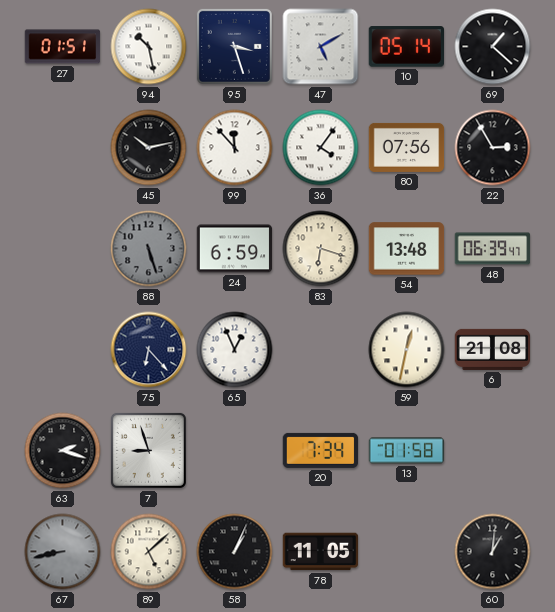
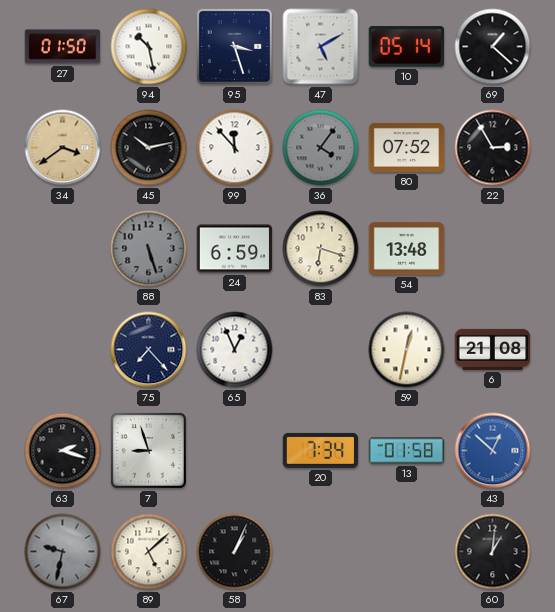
27: 01:51 -> 01:50
34: none -> 3:39
36 dial: white -> grey
80: 07:56 -> 07:52
48: 06:39 -> none
75: 6:23 -> 7:23
43: none -> 12:52
67: 8:43 -> 9:32
78: 11:05 -> none
